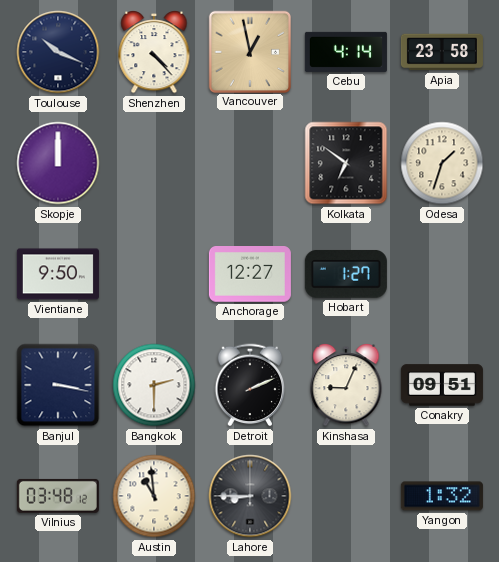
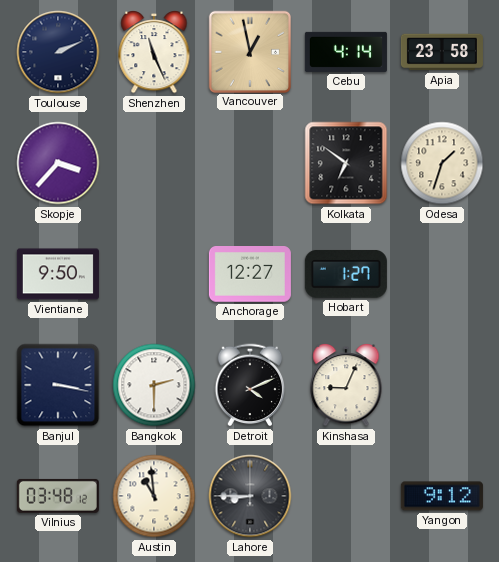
Toulouse: 10:19 -> 2:11
Shenzhen: 4:23 -> 11:26
Skopje: 12:00 -> 3:37
Detroit: 2:11 -> 4:11
Conakry: 09:51 -> none
Yangon: 1:32 -> 9:12
